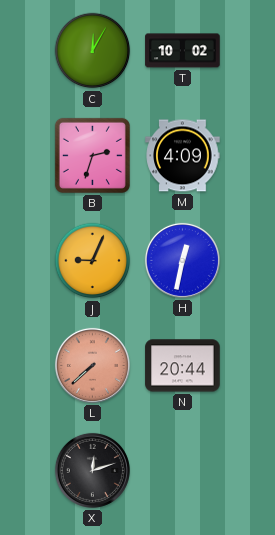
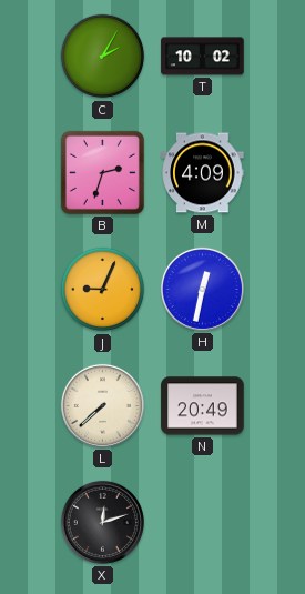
C: 12:05 -> 2:05
L dial: salmon -> cream
N: 20:44 -> 20:49
